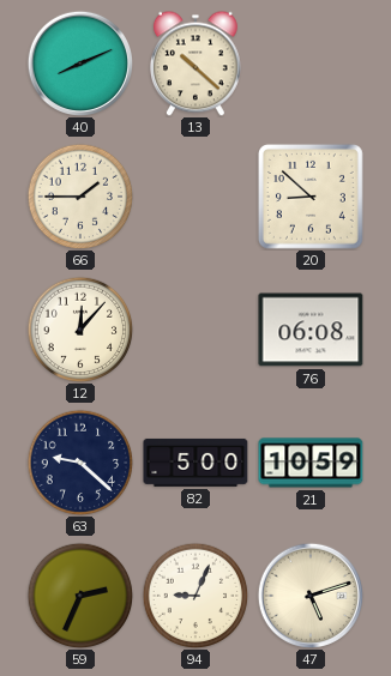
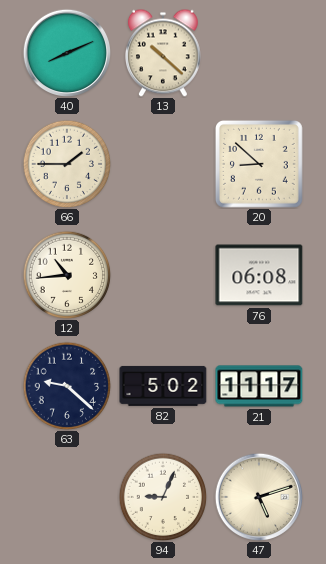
12: 12:07 -> 10:44
82: 5:00 -> 5:02
21: 10:59 -> 11:17
59: 2:34 -> none
